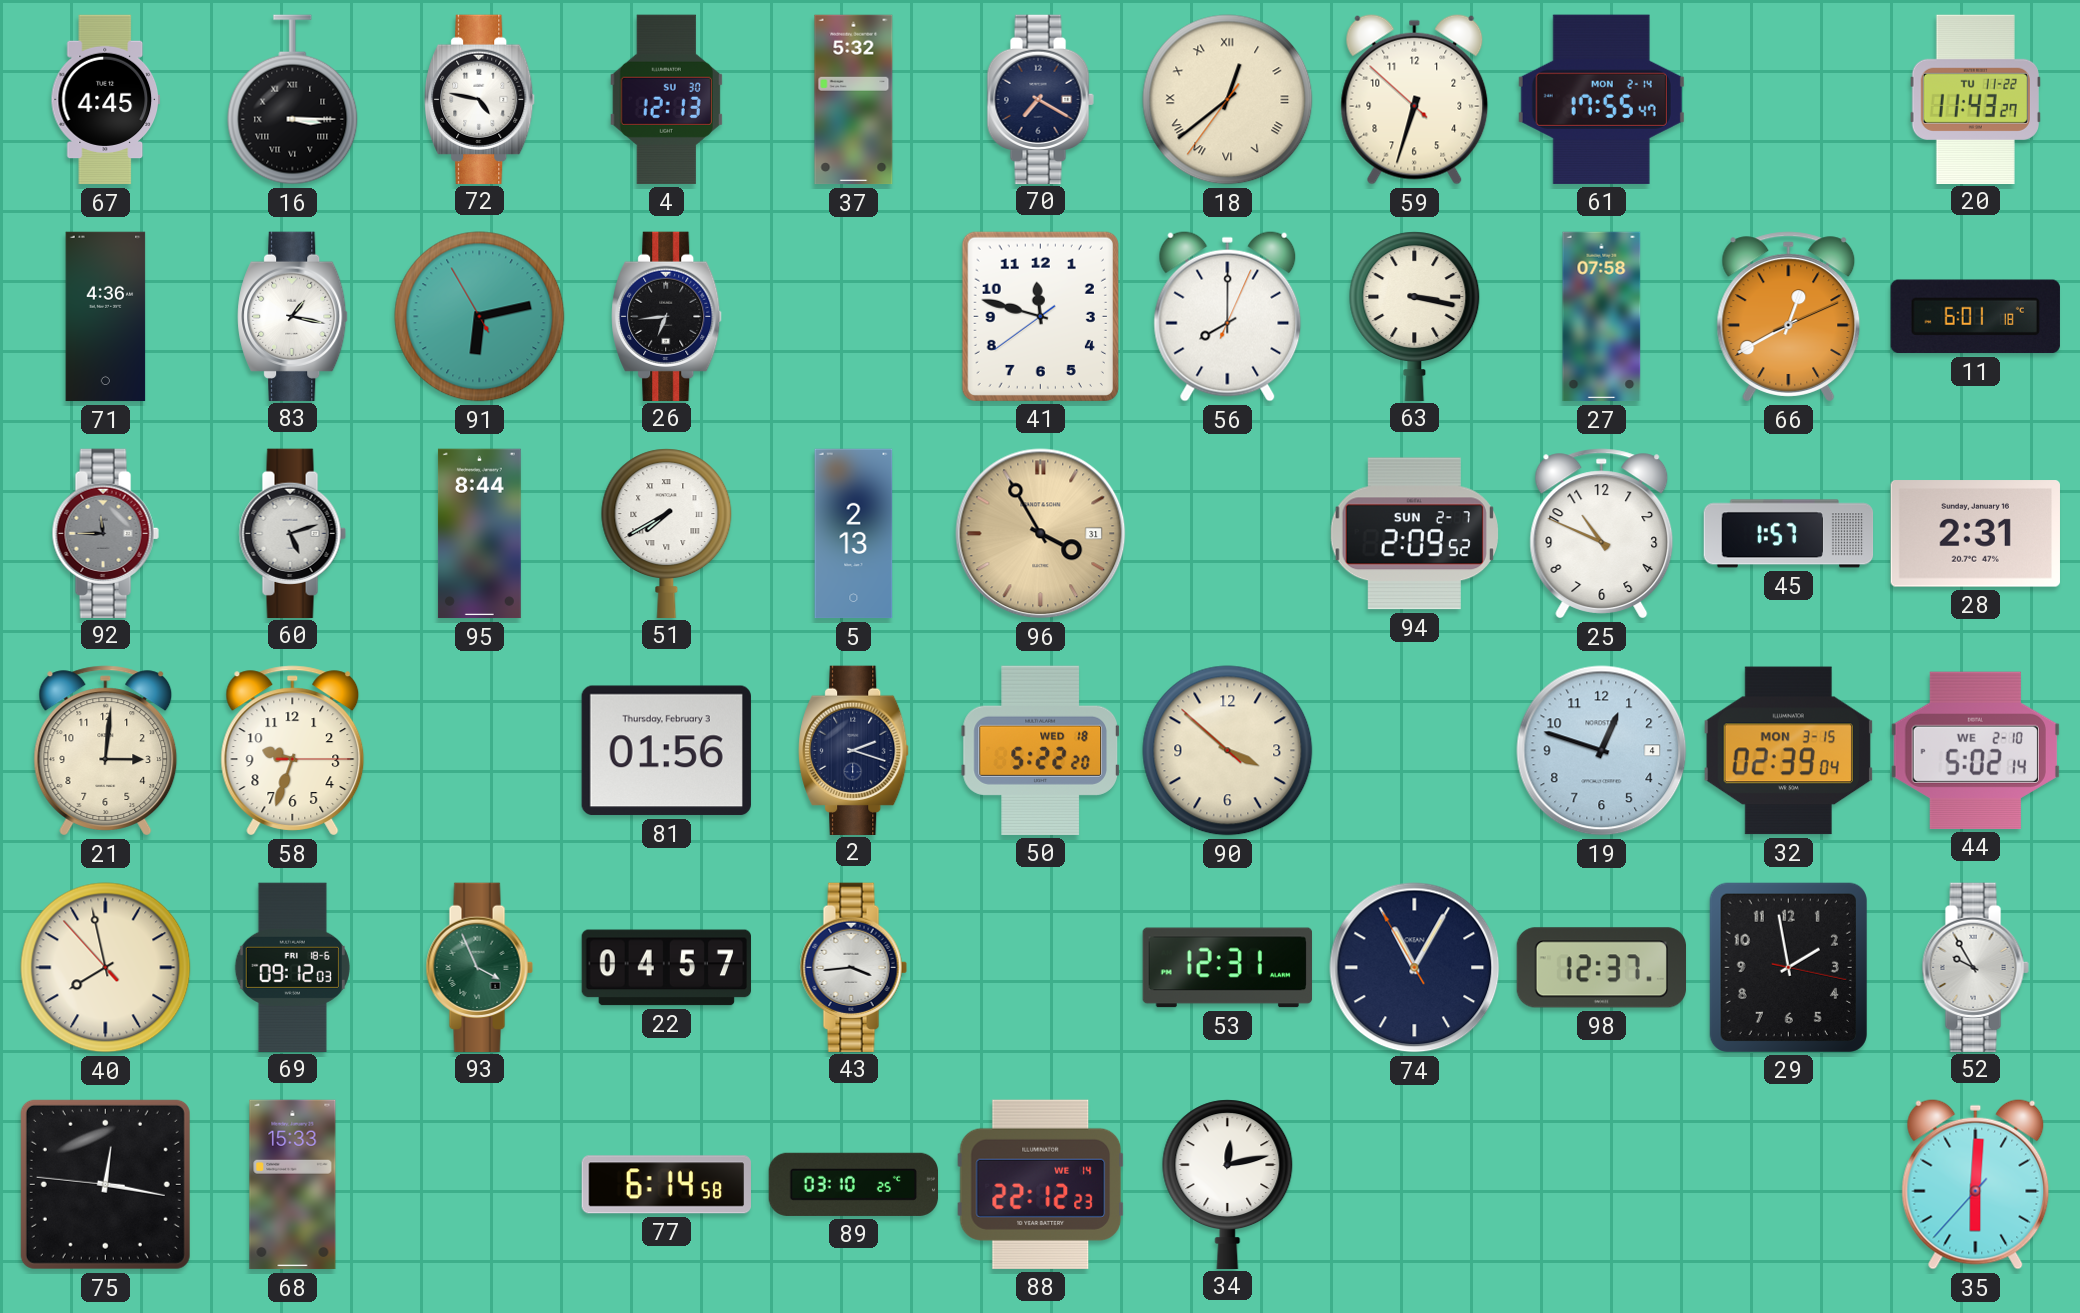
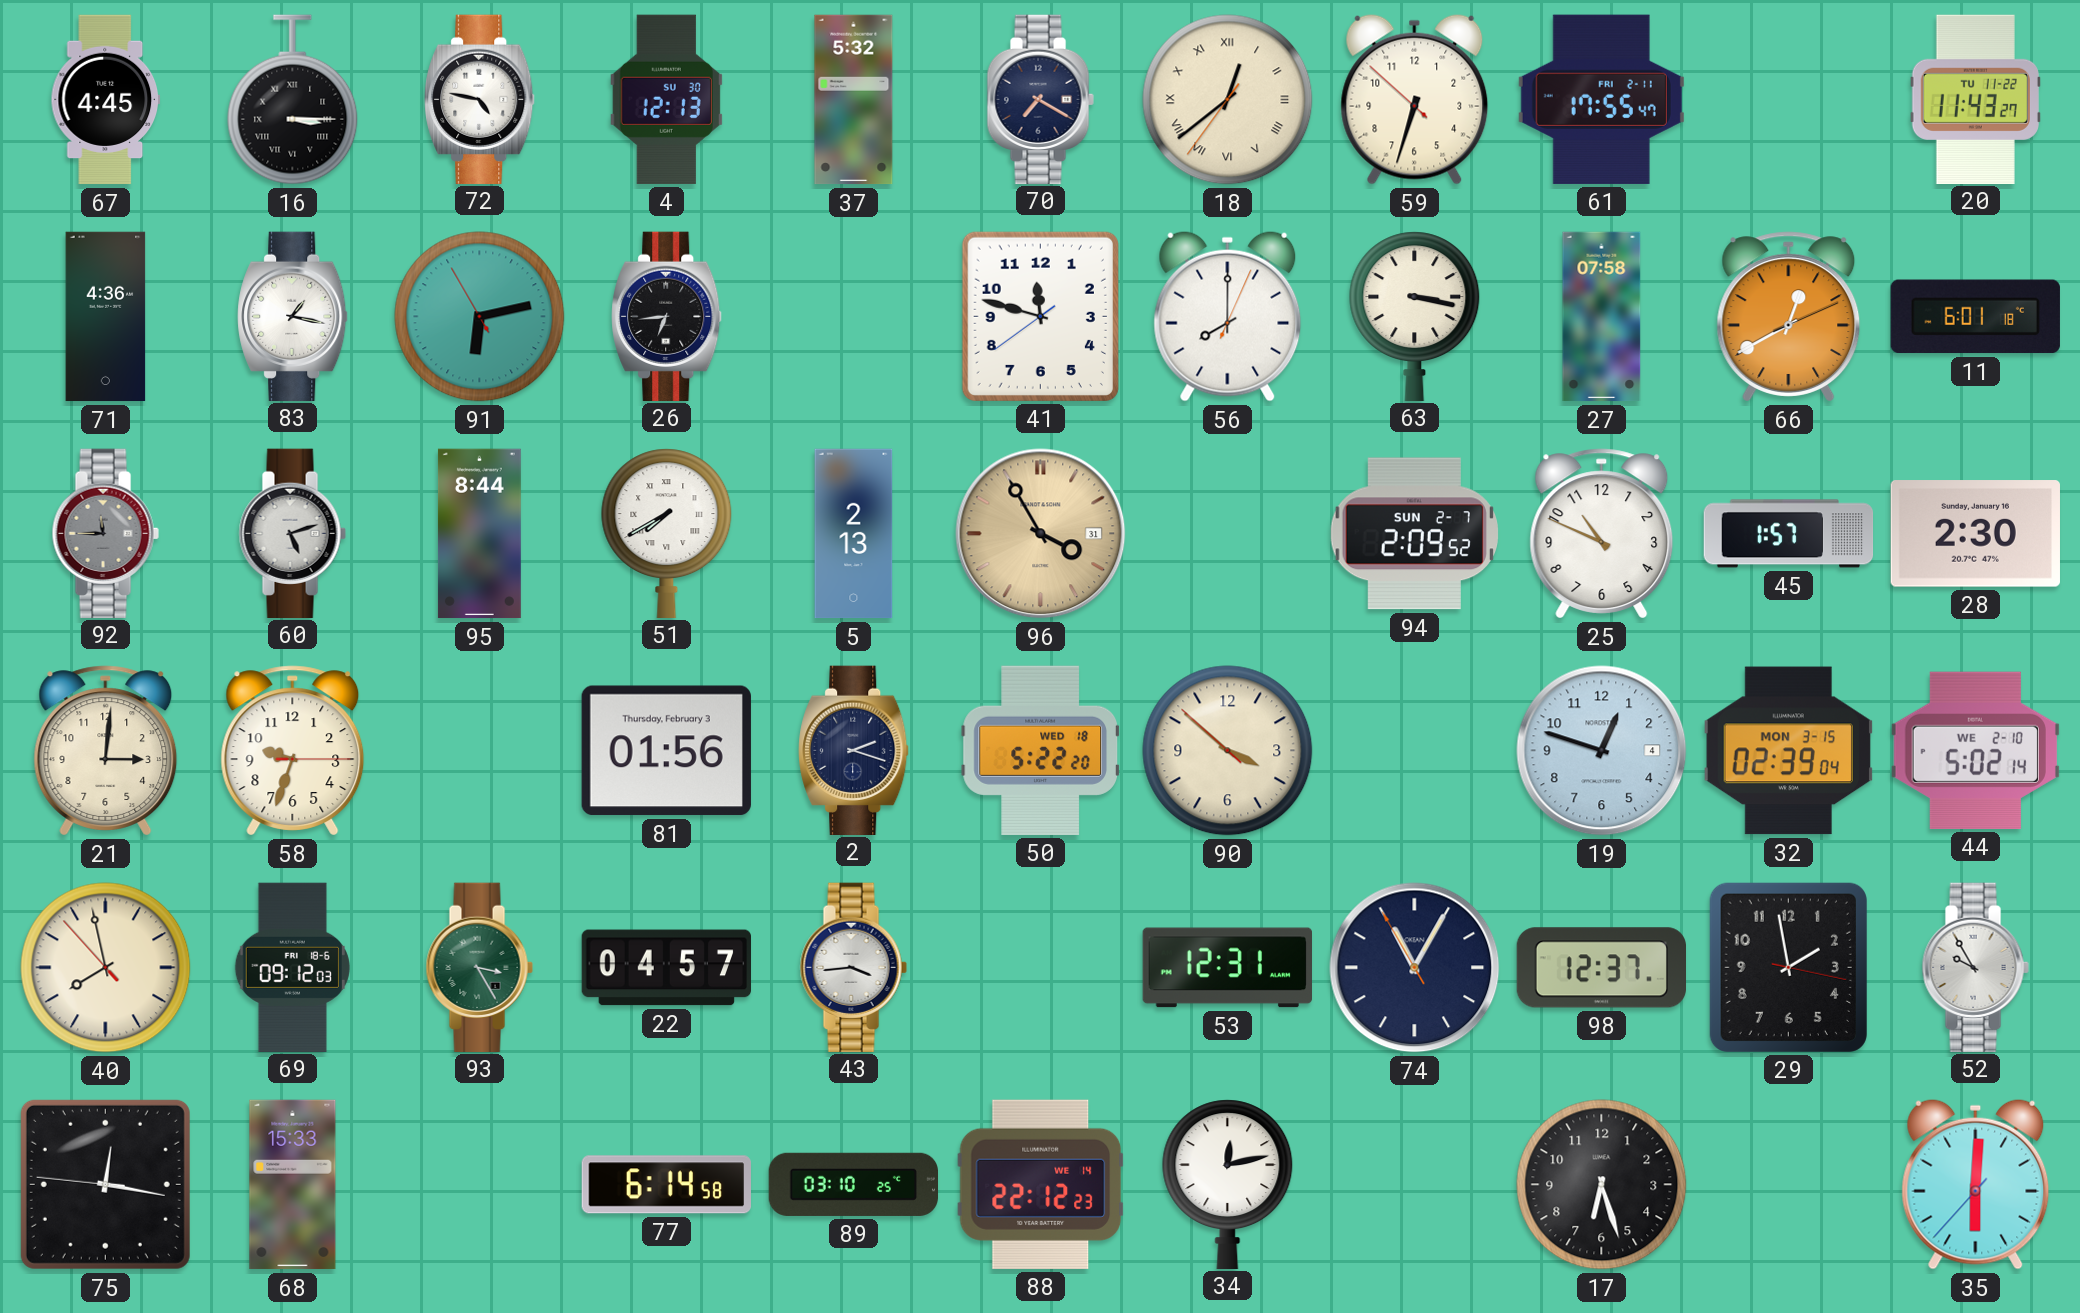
61 date: MON 2-14 -> FRI 2-11
28: 2:31 -> 2:30
93: 3:56 -> 3:25
17: none -> 6:27
